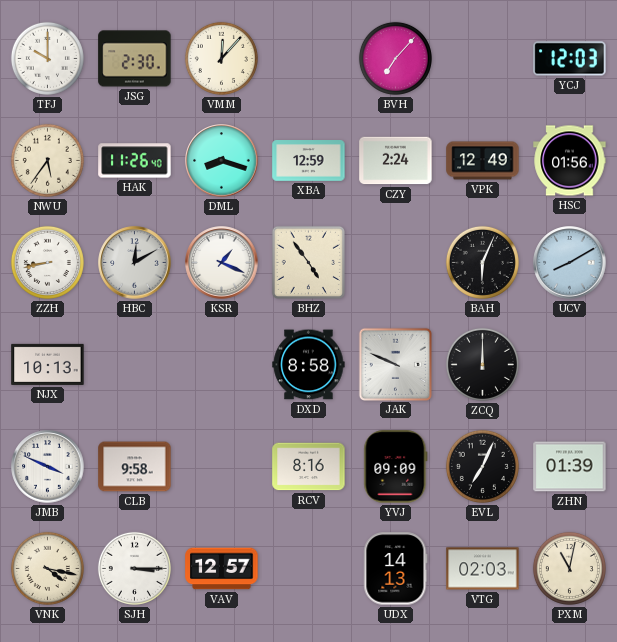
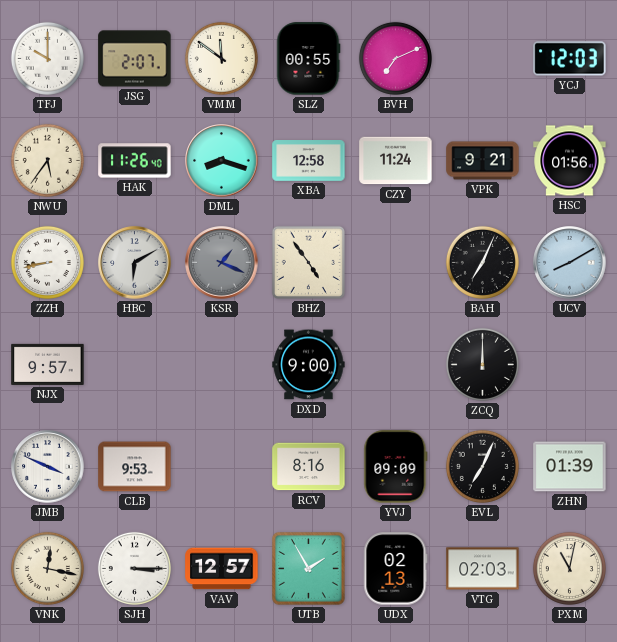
JSG: 2:30 -> 2:07
VMM: 12:07 -> 11:51
SLZ: none -> 00:55
BVH: 7:07 -> 7:11
XBA: 12:59 -> 12:58
CZY: 2:24 -> 11:24
VPK: 12:49 -> 9:21
HBC: 12:10 -> 6:10
KSR dial: white -> grey
BAH: 6:04 -> 7:04
NJX: 10:13 -> 9:57
DXD: 8:58 -> 9:00
JAK: 9:49 -> none
CLB: 9:58 -> 9:53
VNK: 4:17 -> 12:17
UTB: none -> 1:55
UDX: 14:13 -> 02:13
